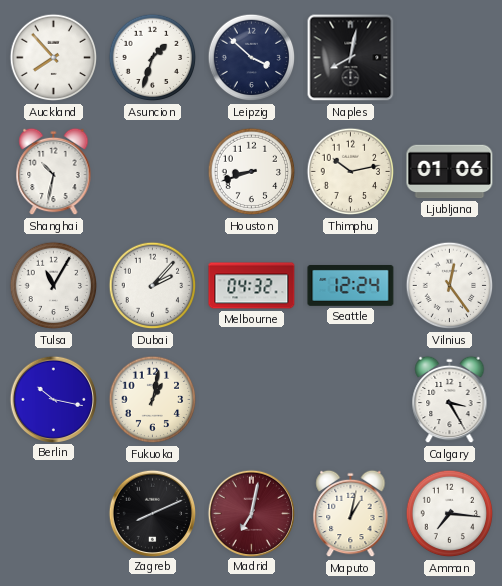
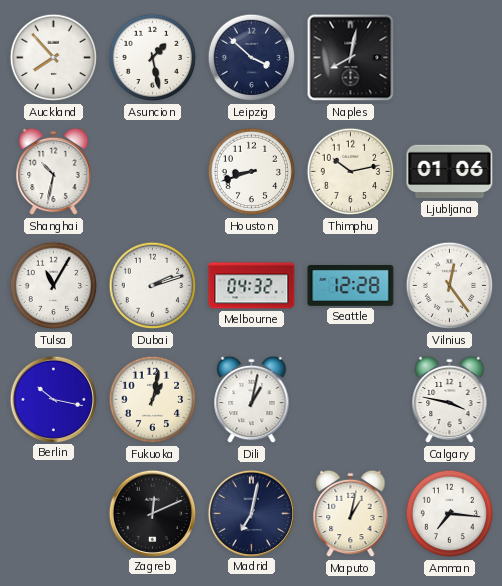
Asuncion: 1:33 -> 1:28
Dubai: 2:07 -> 2:12
Seattle: 12:24 -> 12:28
Dili: none -> 1:02
Calgary: 3:25 -> 3:47
Zagreb: 8:11 -> 12:11
Madrid dial: burgundy -> navy
